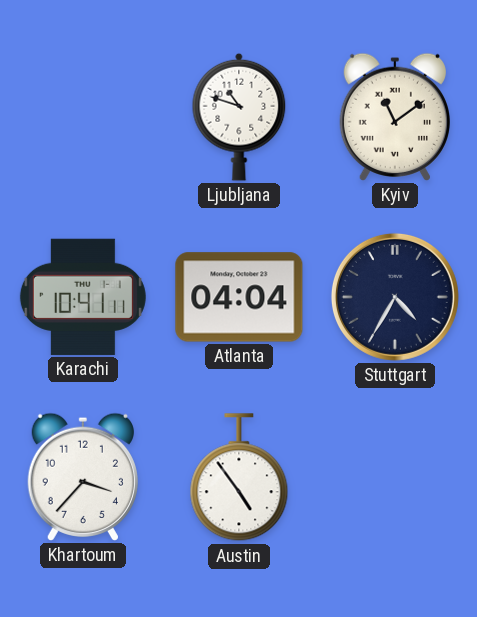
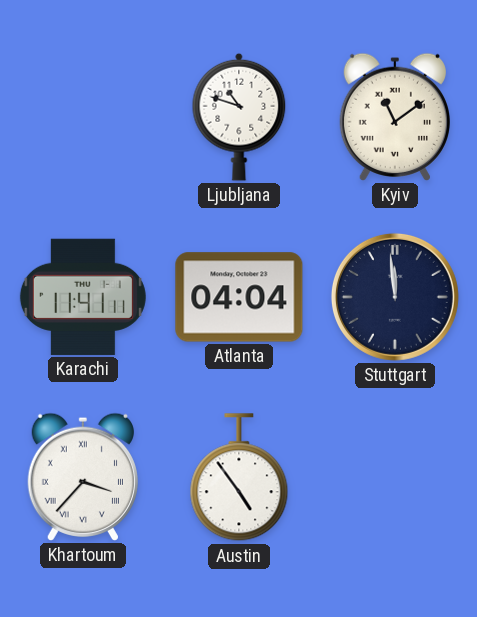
Karachi: 10:41 -> 11:41
Stuttgart: 4:35 -> 11:59
Khartoum numerals: Arabic -> Roman
